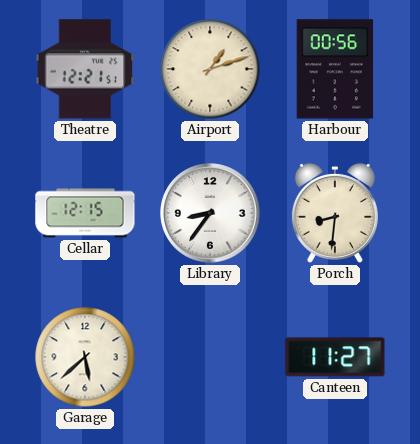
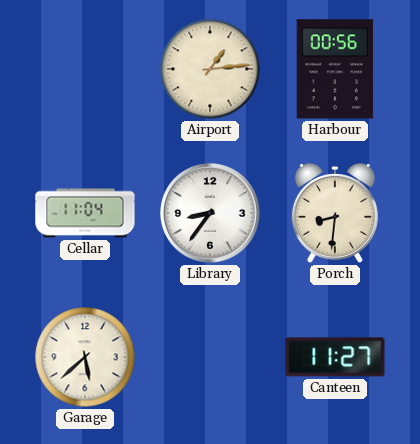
Theatre: 12:21 -> none
Airport: 1:12 -> 1:14
Cellar: 12:15 -> 11:04
